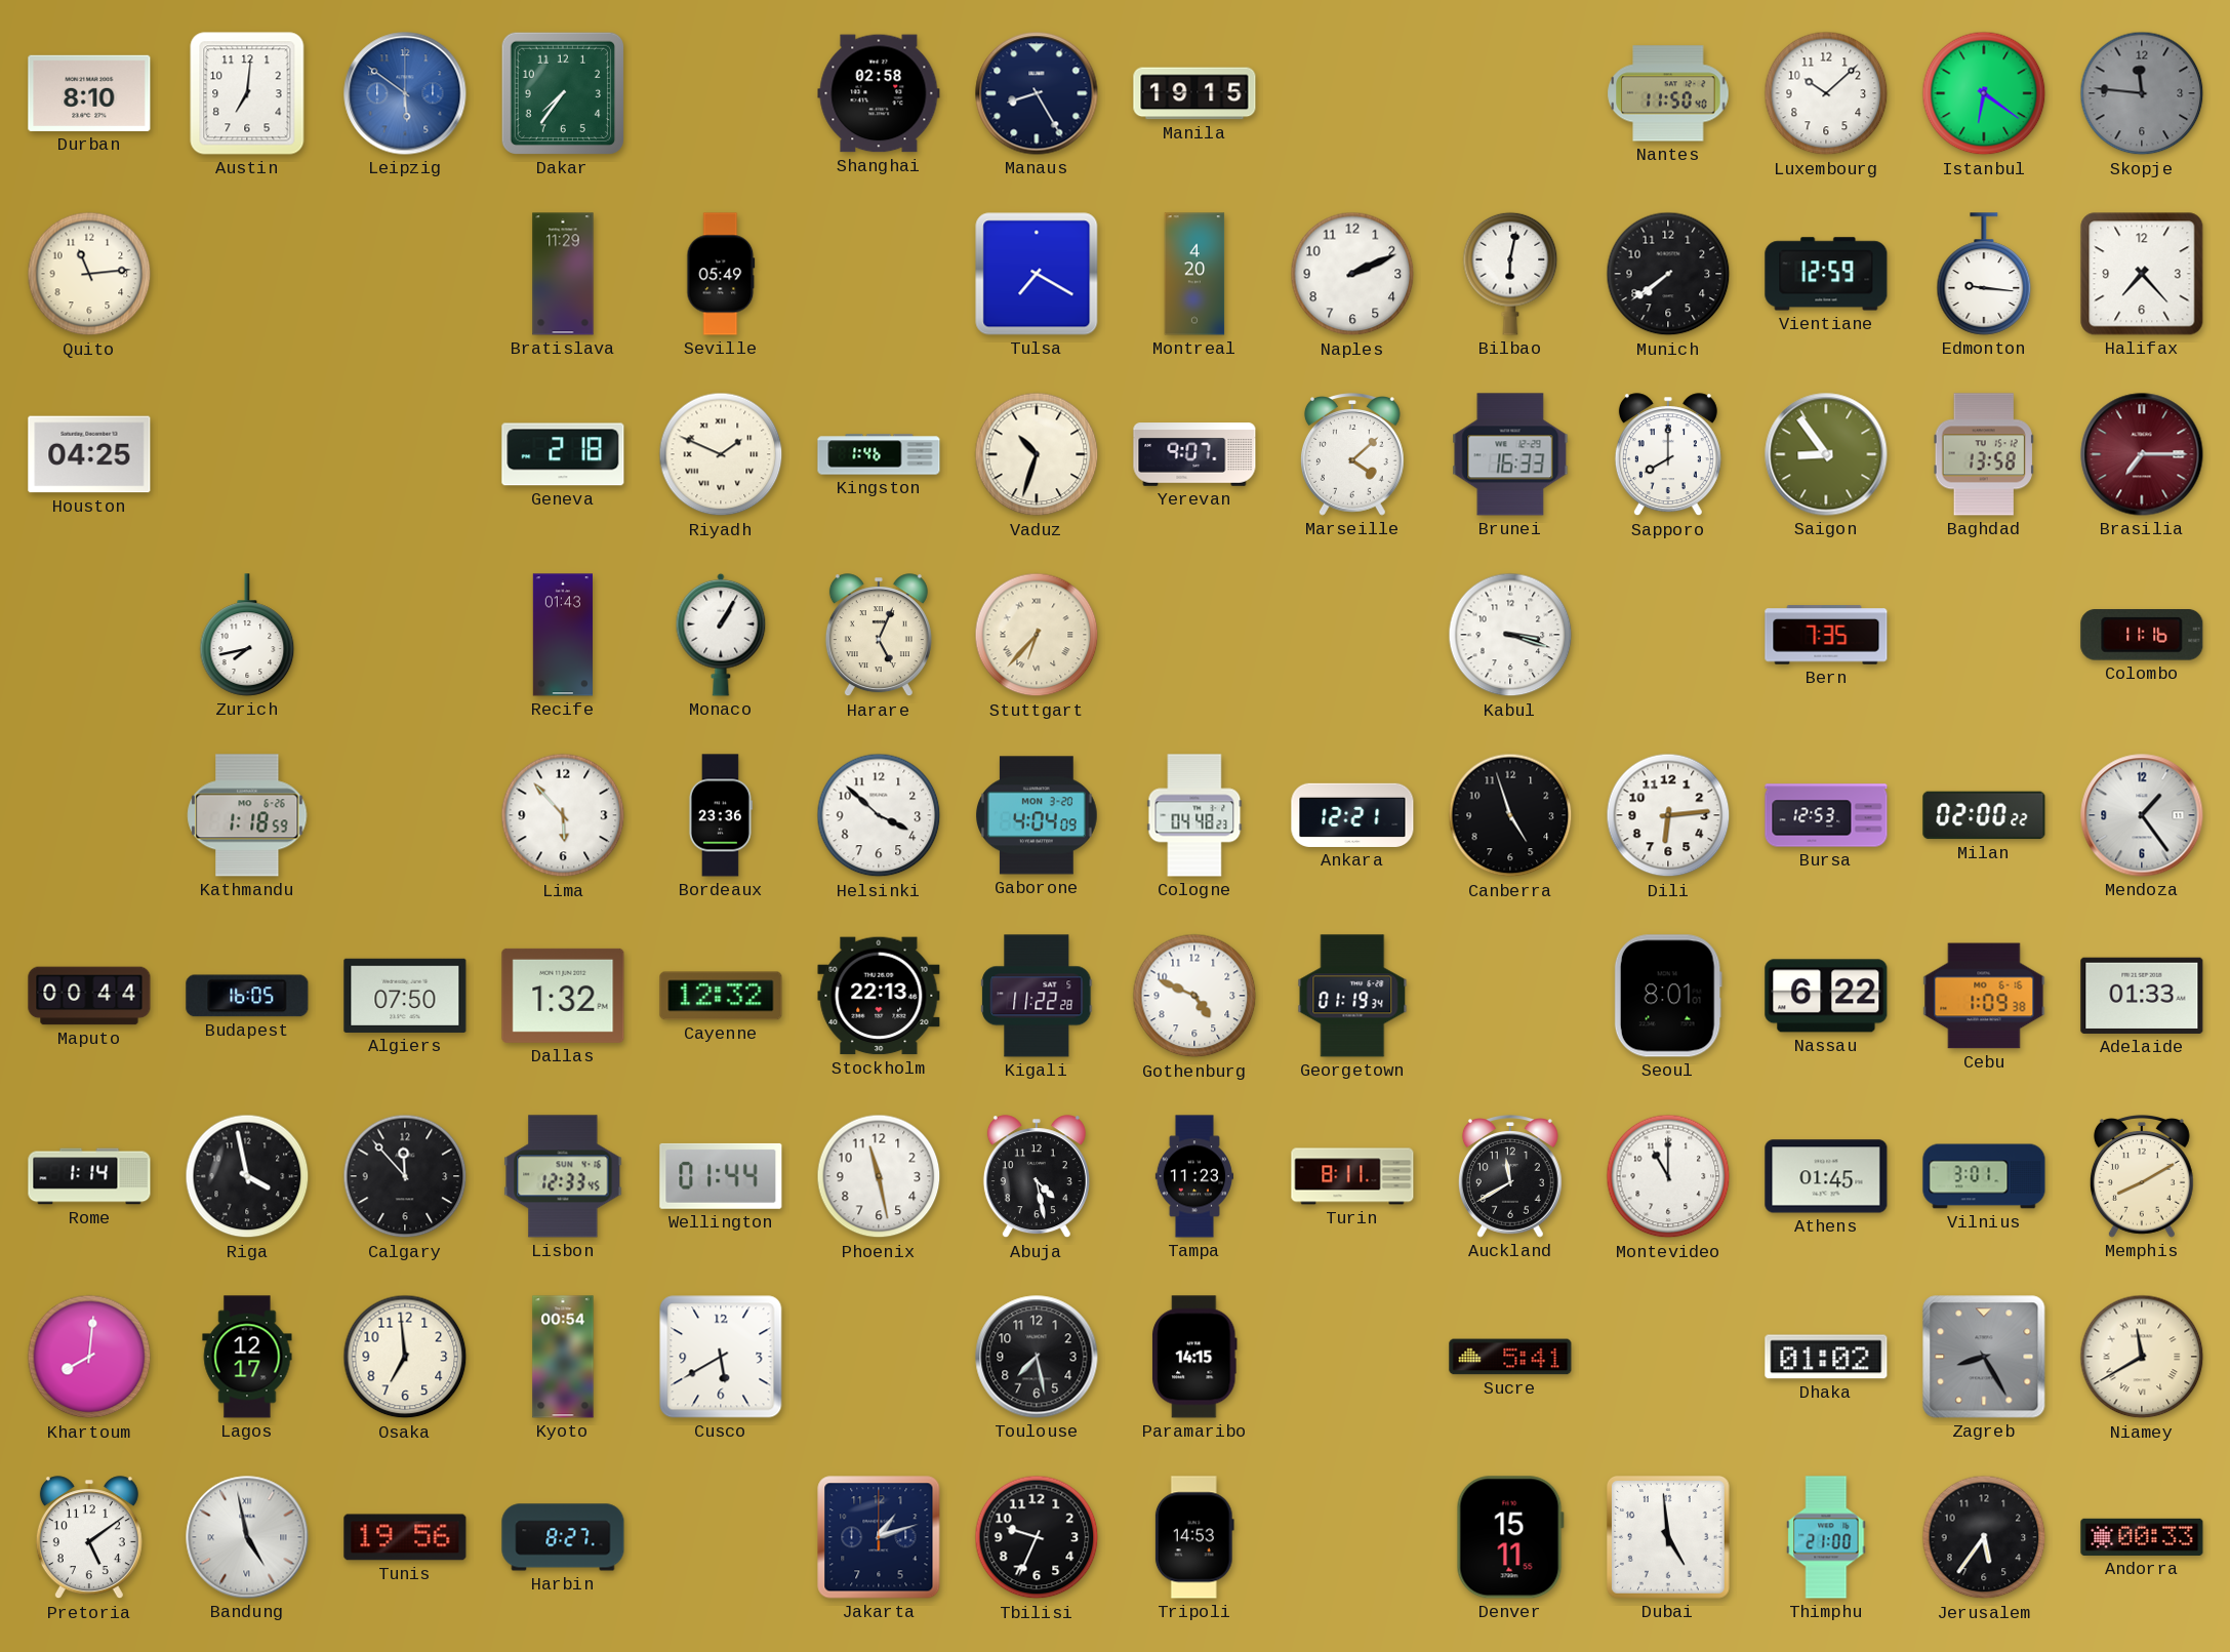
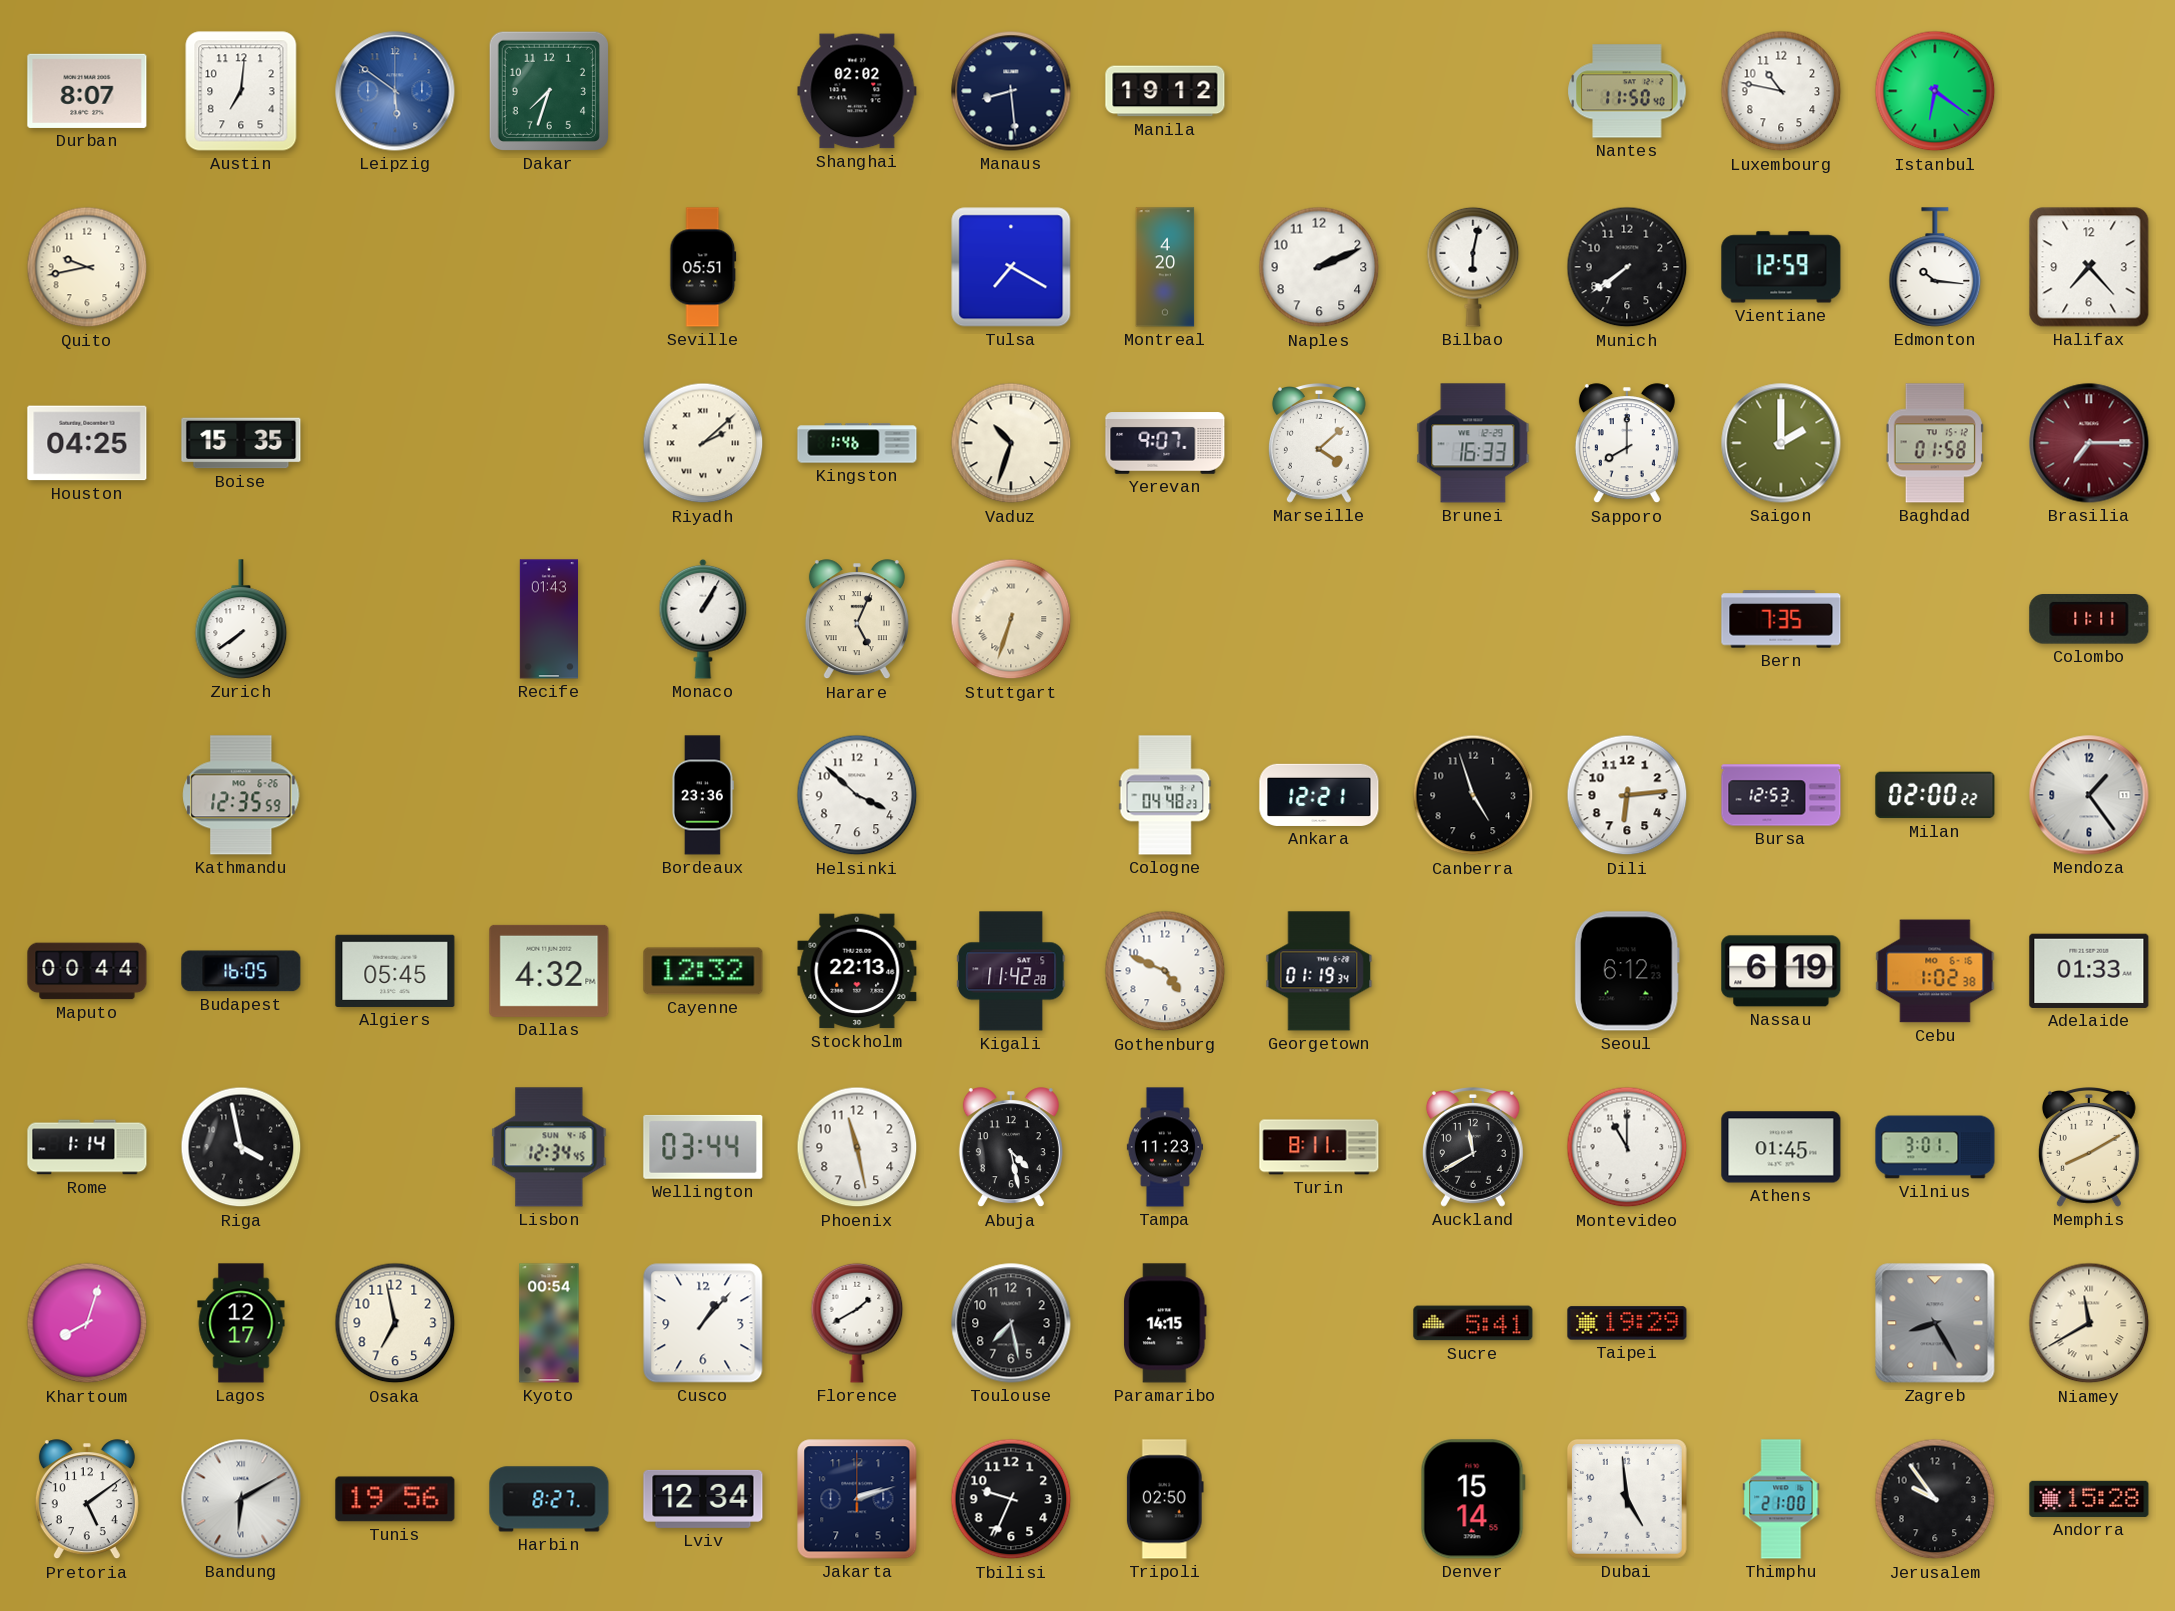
Durban: 8:10 -> 8:07
Dakar: 7:36 -> 7:33
Shanghai: 02:58 -> 02:02
Manaus: 8:25 -> 8:29
Manila: 19:15 -> 19:12
Luxembourg: 10:08 -> 10:47
Skopje: 11:46 -> none
Quito: 11:14 -> 9:43
Bratislava: 11:29 -> none
Seville: 05:49 -> 05:51
Edmonton: 9:16 -> 10:16
Boise: none -> 15:35
Geneva: 2:18 -> none
Riyadh: 1:49 -> 2:08
Saigon: 8:54 -> 2:00
Baghdad: 13:58 -> 01:58
Zurich: 7:43 -> 7:39
Stuttgart: 6:37 -> 6:33
Kabul: 3:18 -> none
Colombo: 11:16 -> 11:11
Kathmandu: 1:18 -> 12:35
Lima: 5:53 -> none
Gaborone: 4:04 -> none
Algiers: 07:50 -> 05:45
Dallas: 1:32 -> 4:32
Kigali: 11:22 -> 11:42
Seoul: 8:01 -> 6:12
Nassau: 6:22 -> 6:19
Cebu: 1:09 -> 1:02
Calgary: 11:53 -> none
Lisbon: 12:33 -> 12:34
Wellington: 01:44 -> 03:44
Khartoum: 8:01 -> 8:03
Osaka: 6:59 -> 6:58
Cusco: 5:40 -> 1:07
Florence: none -> 1:40
Taipei: none -> 19:29
Dhaka: 01:02 -> none
Bandung: 4:58 -> 6:10
Lviv: none -> 12:34
Jakarta: 1:12 -> 2:12
Tripoli: 14:53 -> 02:50
Denver: 15:11 -> 15:14
Jerusalem: 5:36 -> 9:54
Andorra: 00:33 -> 15:28
